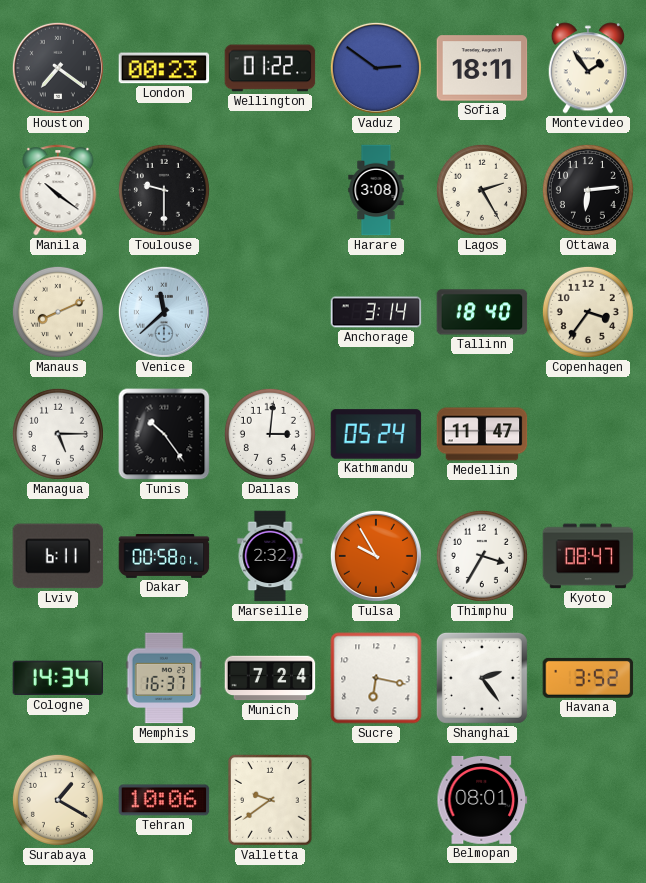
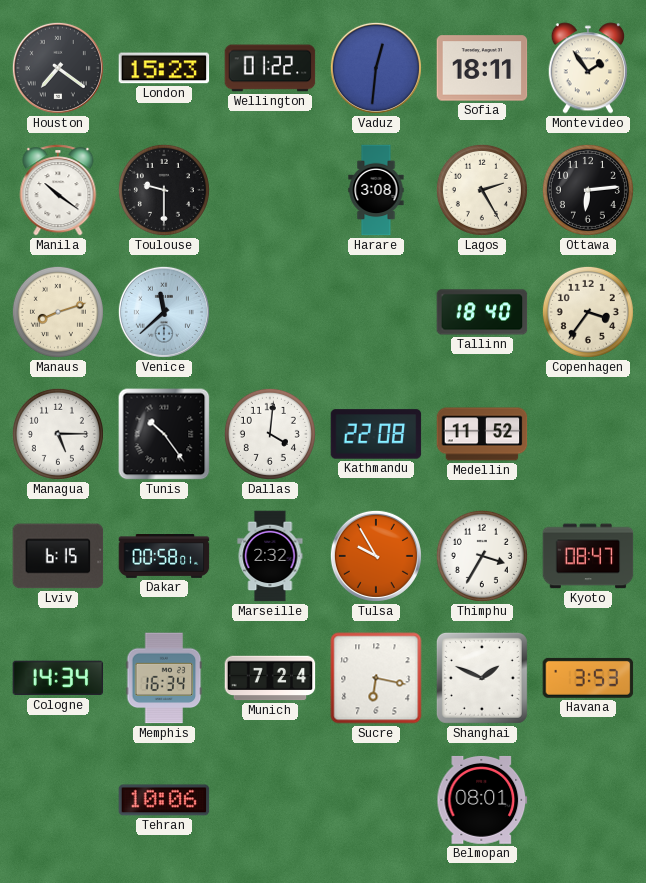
London: 00:23 -> 15:23
Vaduz: 2:51 -> 12:31
Manaus: 8:11 -> 8:12
Anchorage: 3:14 -> none
Dallas: 3:01 -> 4:01
Kathmandu: 05:24 -> 22:08
Medellin: 11:47 -> 11:52
Lviv: 6:11 -> 6:15
Memphis: 16:37 -> 16:34
Shanghai: 2:24 -> 1:49
Havana: 3:52 -> 3:53
Surabaya: 1:20 -> none
Valletta: 9:39 -> none
